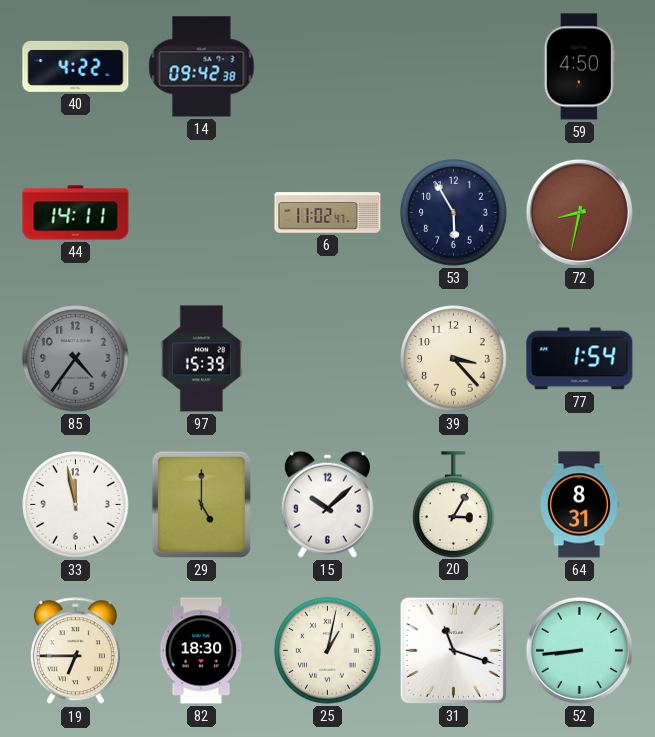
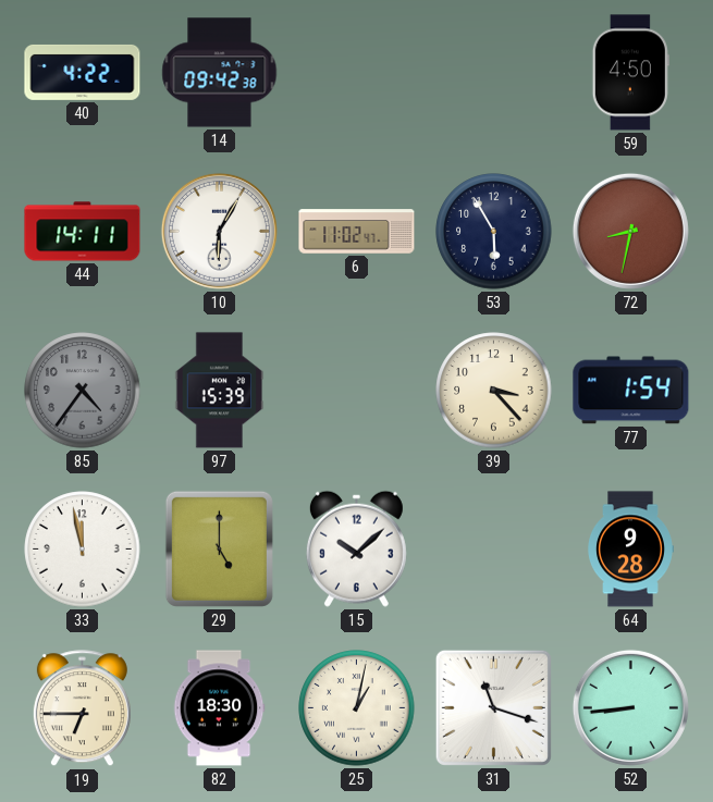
10: none -> 6:05
20: 3:05 -> none
64: 8:31 -> 9:28
